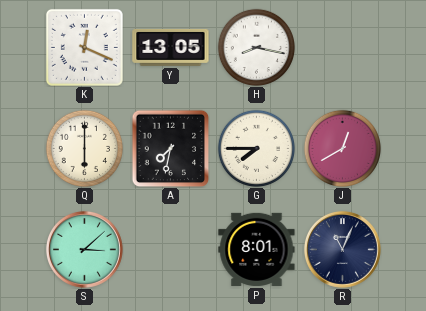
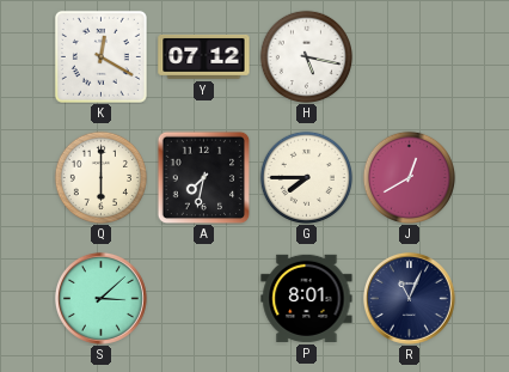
K: 12:19 -> 12:20
Y: 13:05 -> 07:12
H: 8:17 -> 5:17
